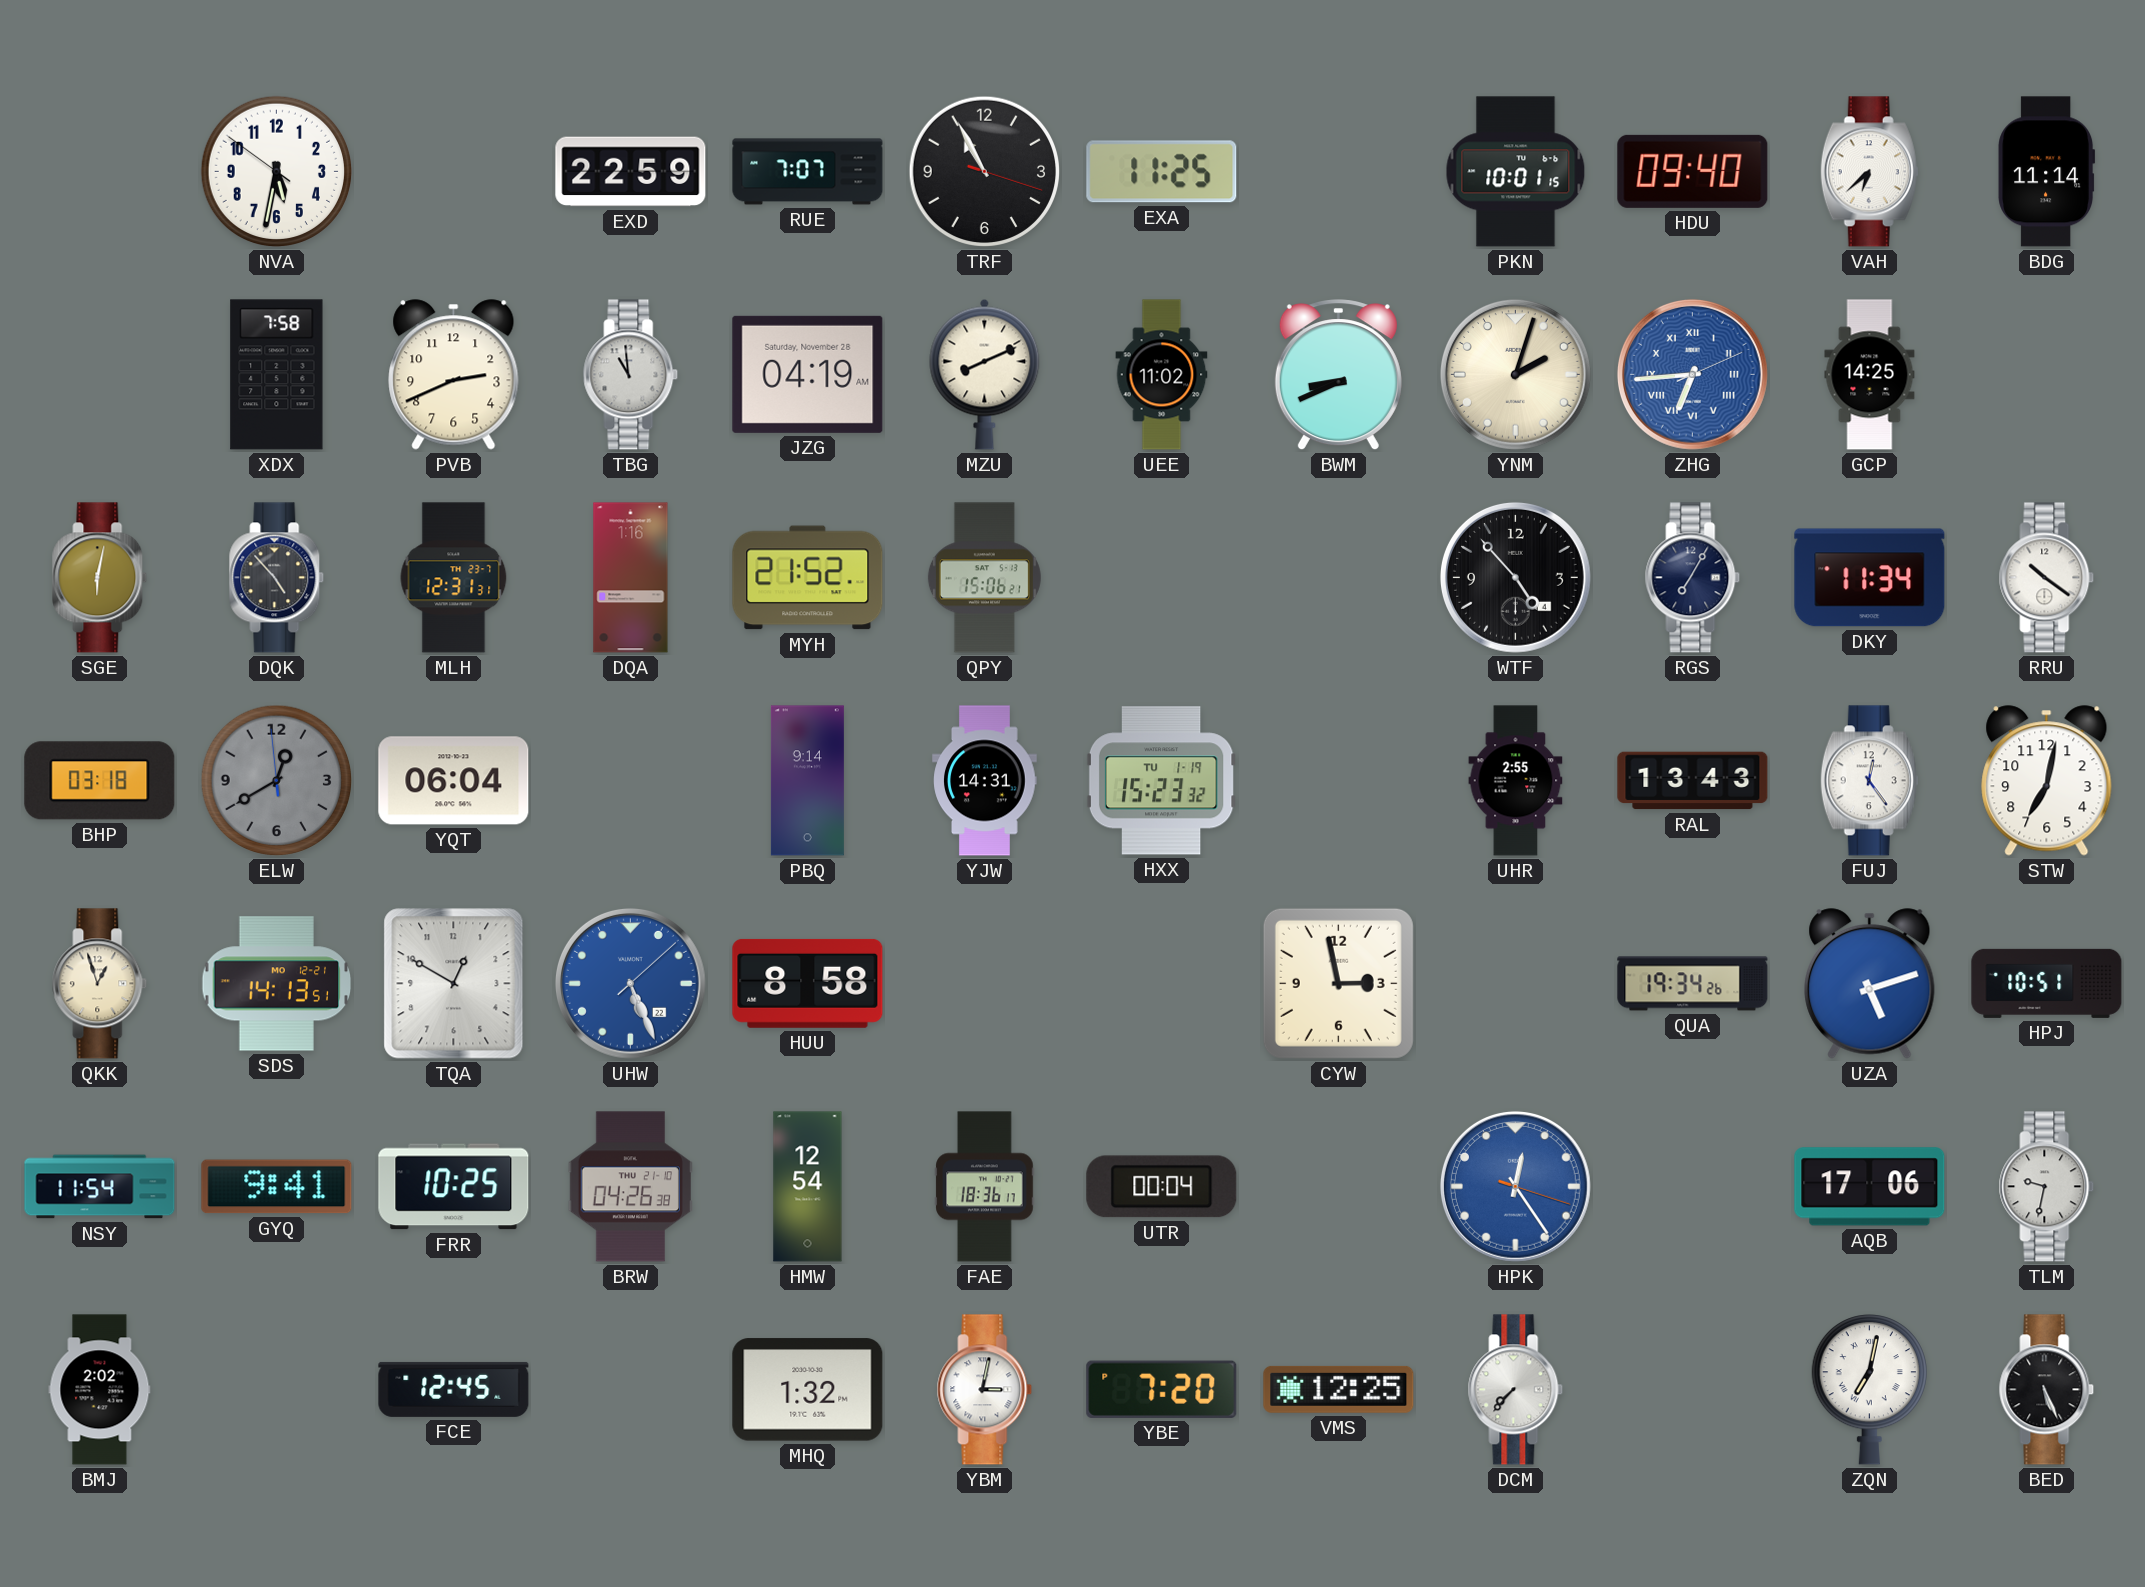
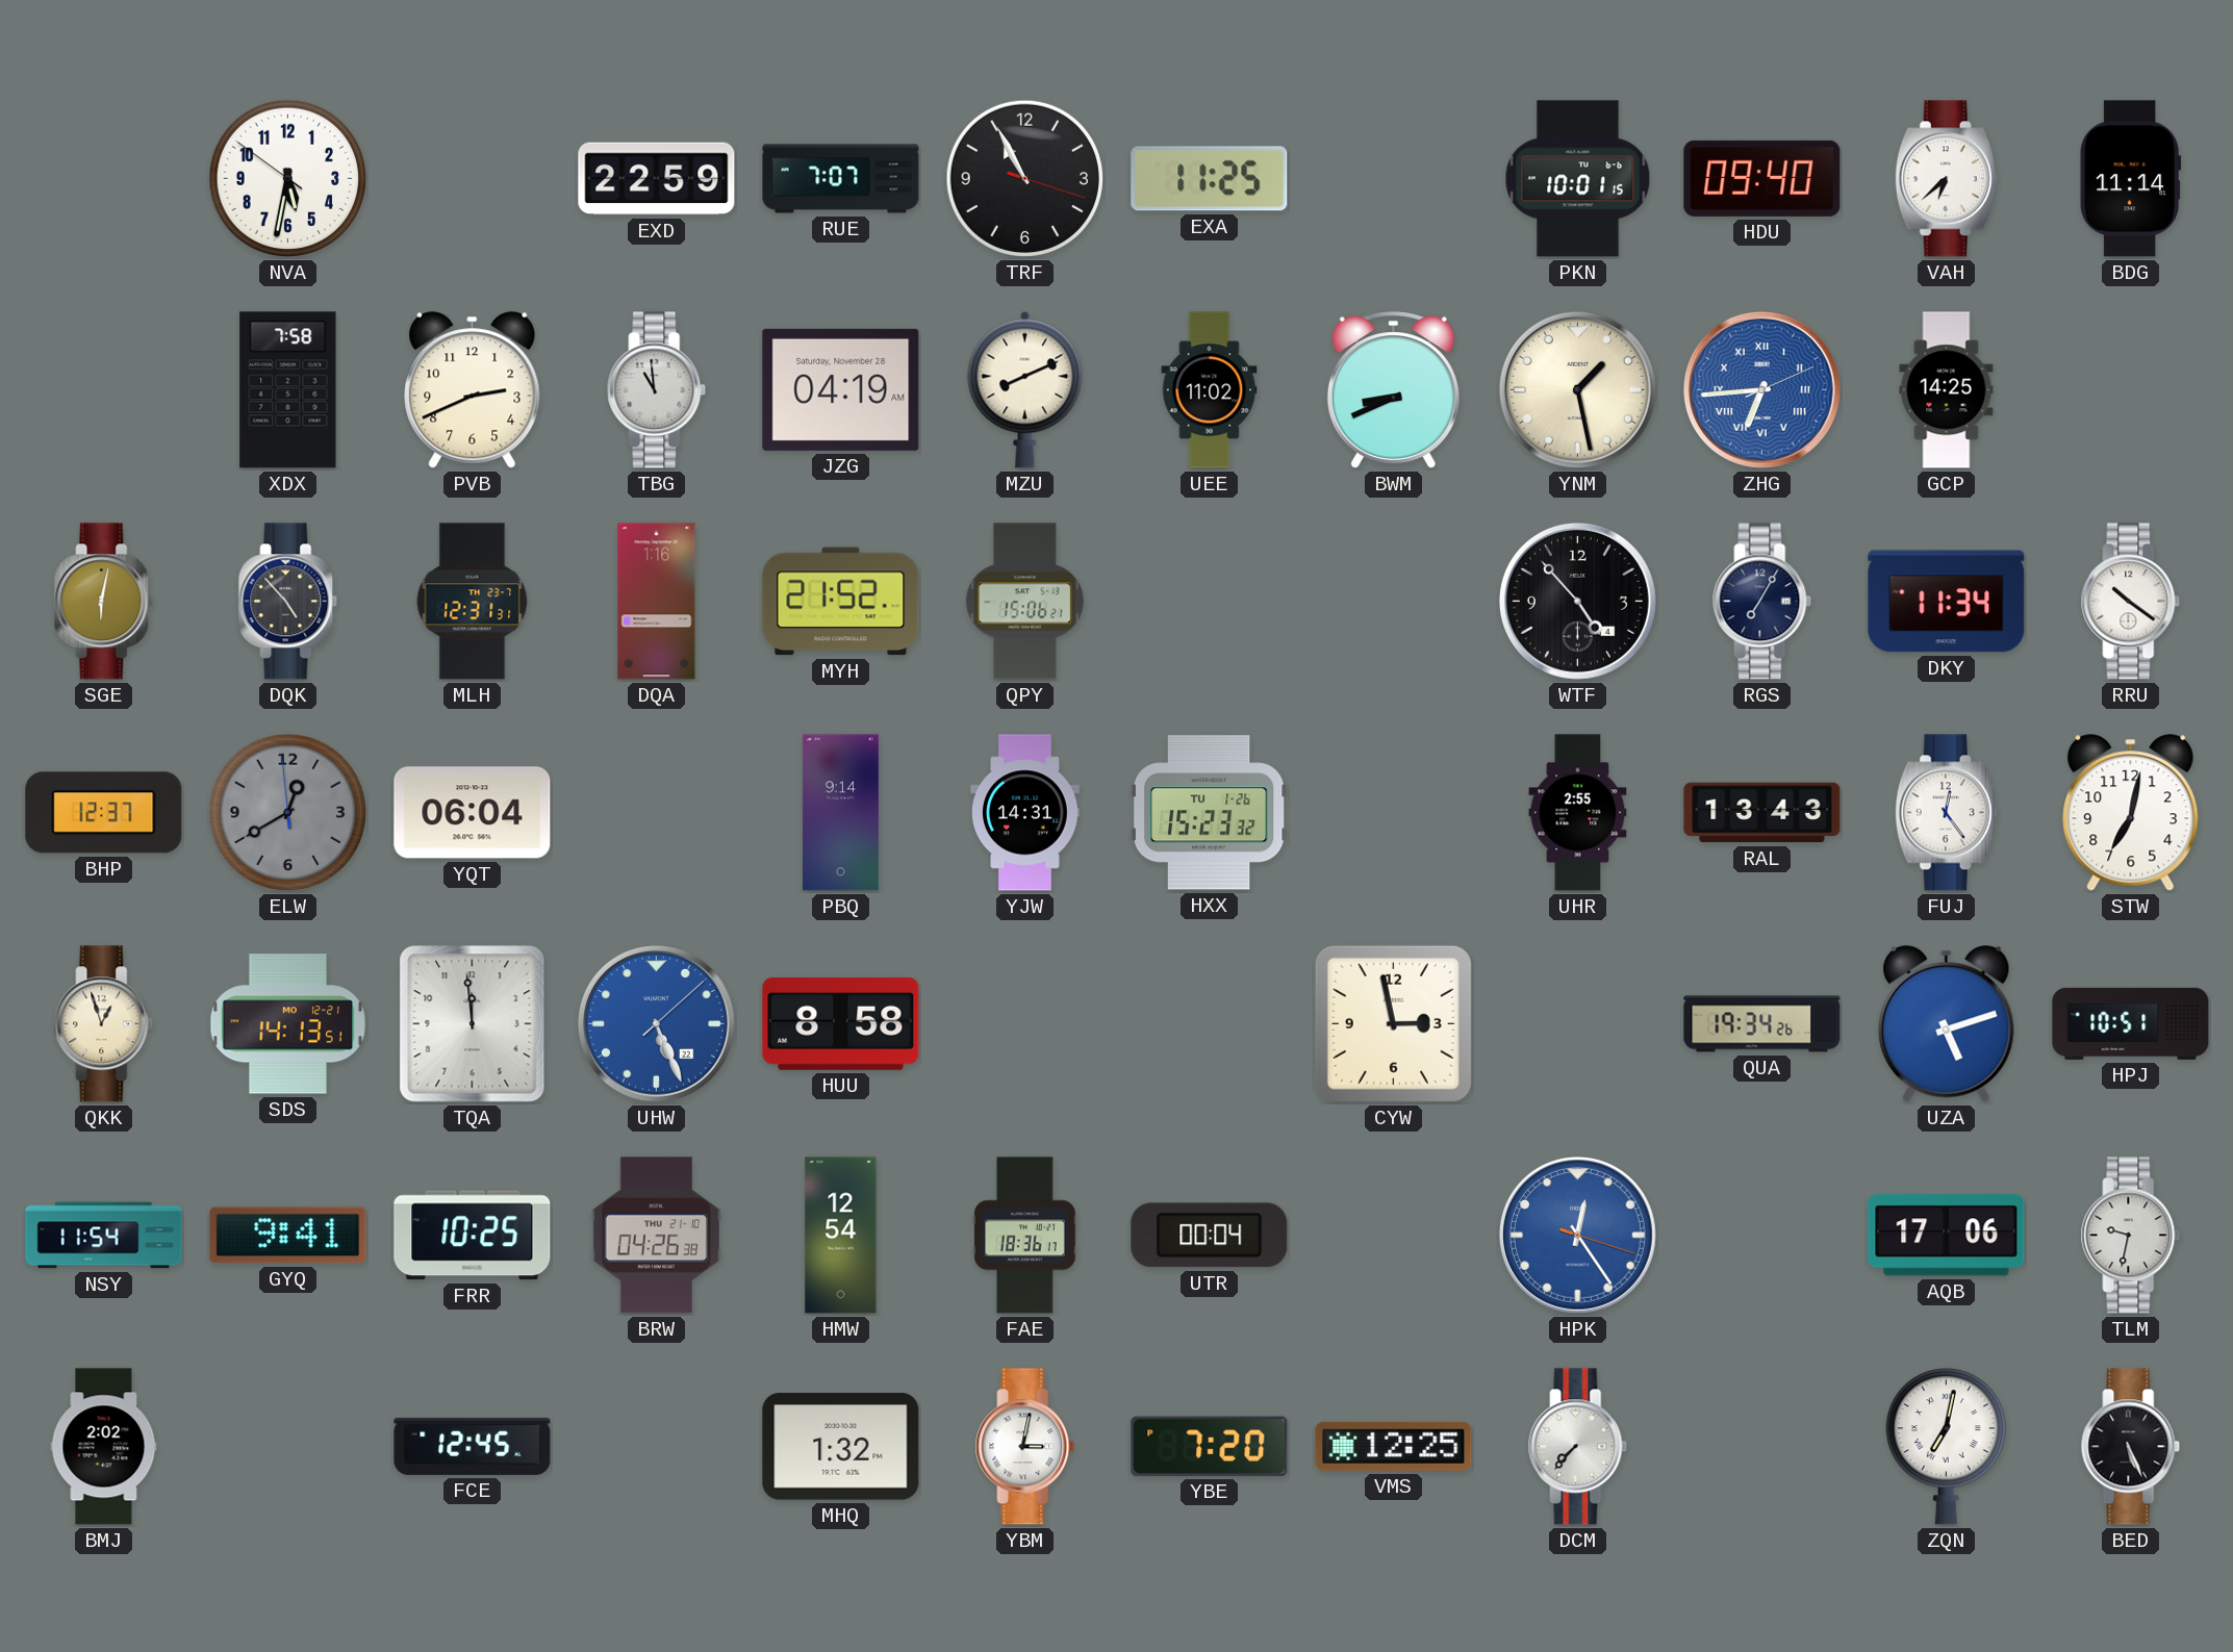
YNM: 2:03 -> 1:28
BHP: 03:18 -> 12:37
HXX date: TU 1-19 -> TU 1-26
TQA: 12:50 -> 11:59
